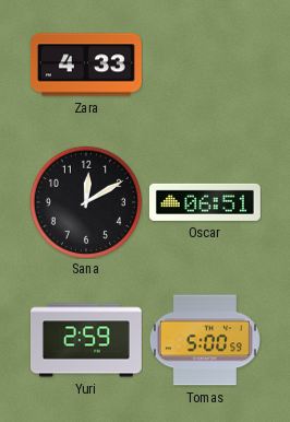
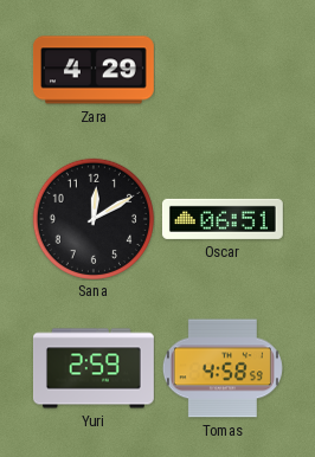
Zara: 4:33 -> 4:29
Tomas: 5:00 -> 4:58
